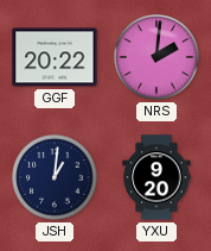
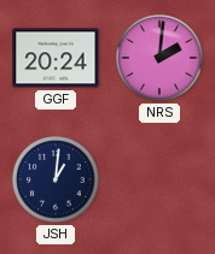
GGF: 20:22 -> 20:24
YXU: 9:20 -> none
